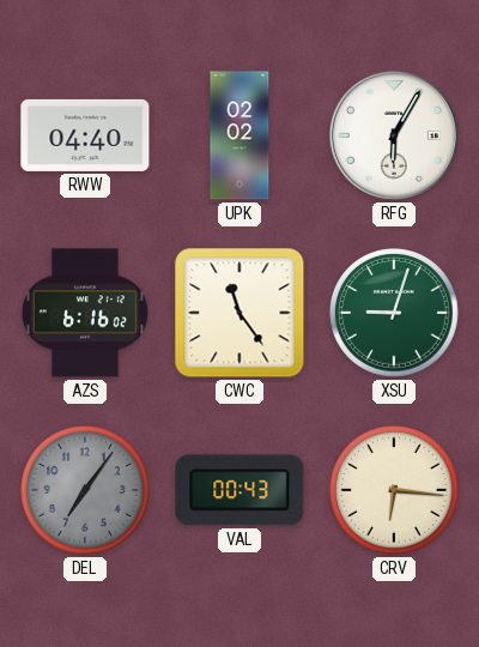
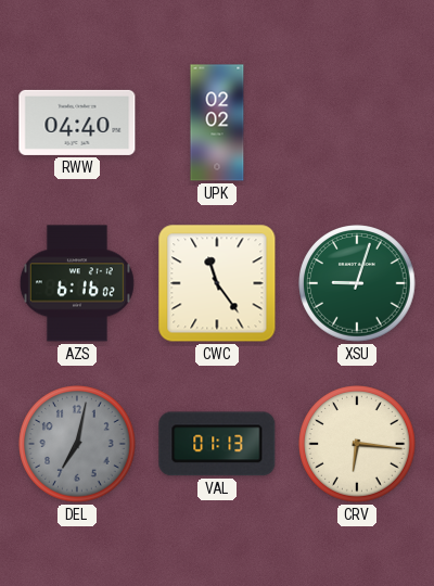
RFG: 6:05 -> none
DEL: 7:06 -> 7:02
VAL: 00:43 -> 01:13
